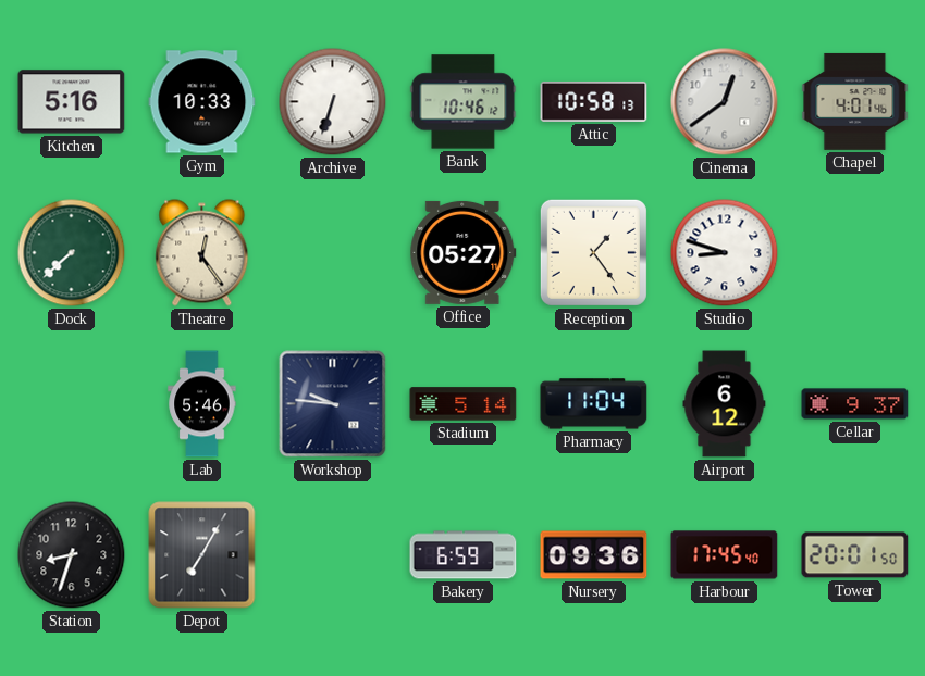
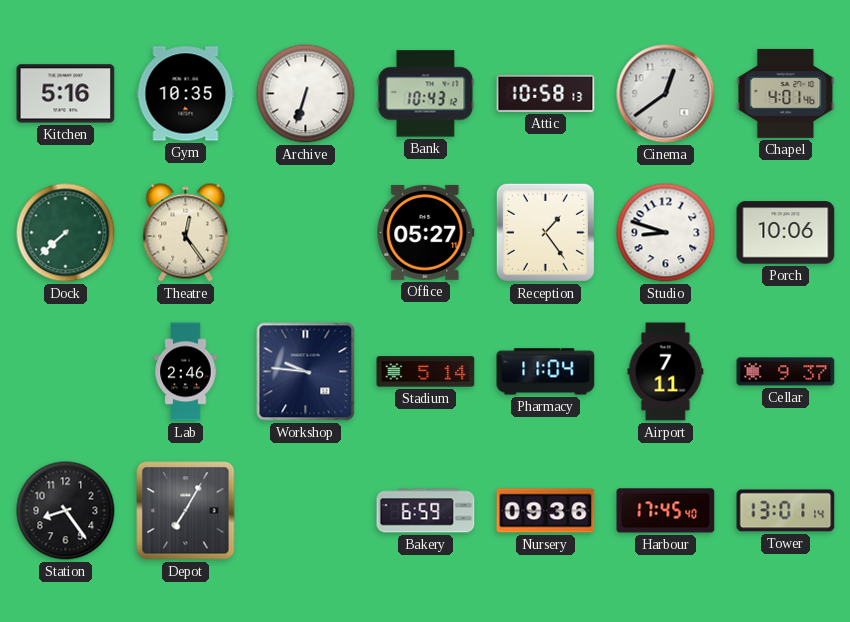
Gym: 10:33 -> 10:35
Bank: 10:46 -> 10:43
Porch: none -> 10:06
Lab: 5:46 -> 2:46
Airport: 6:12 -> 7:11
Station: 8:33 -> 8:24
Tower: 20:01 -> 13:01
